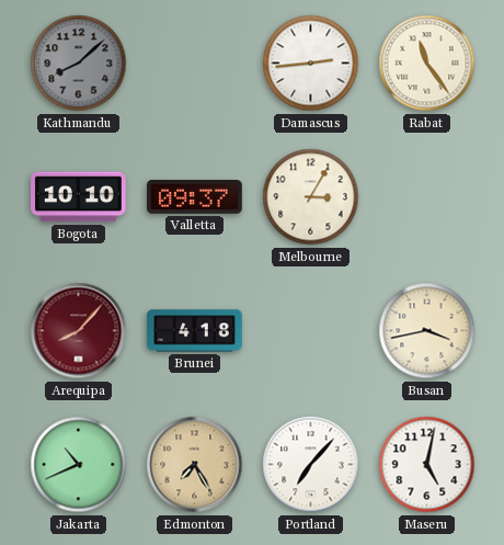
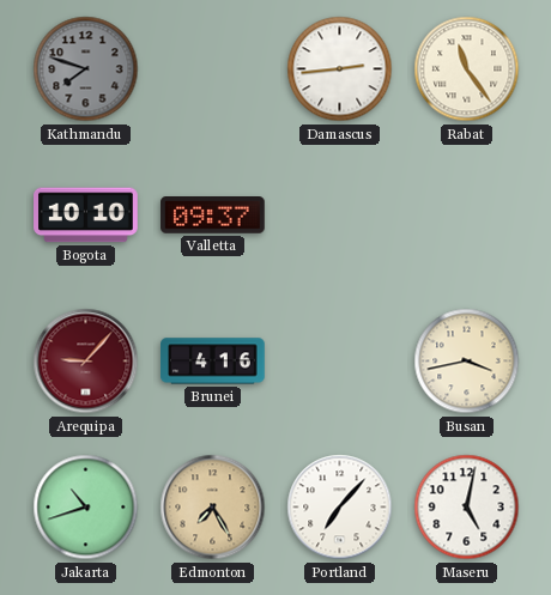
Kathmandu: 8:08 -> 7:48
Melbourne: 3:05 -> none
Arequipa: 8:07 -> 9:07
Brunei: 4:18 -> 4:16
Jakarta: 10:41 -> 10:42
